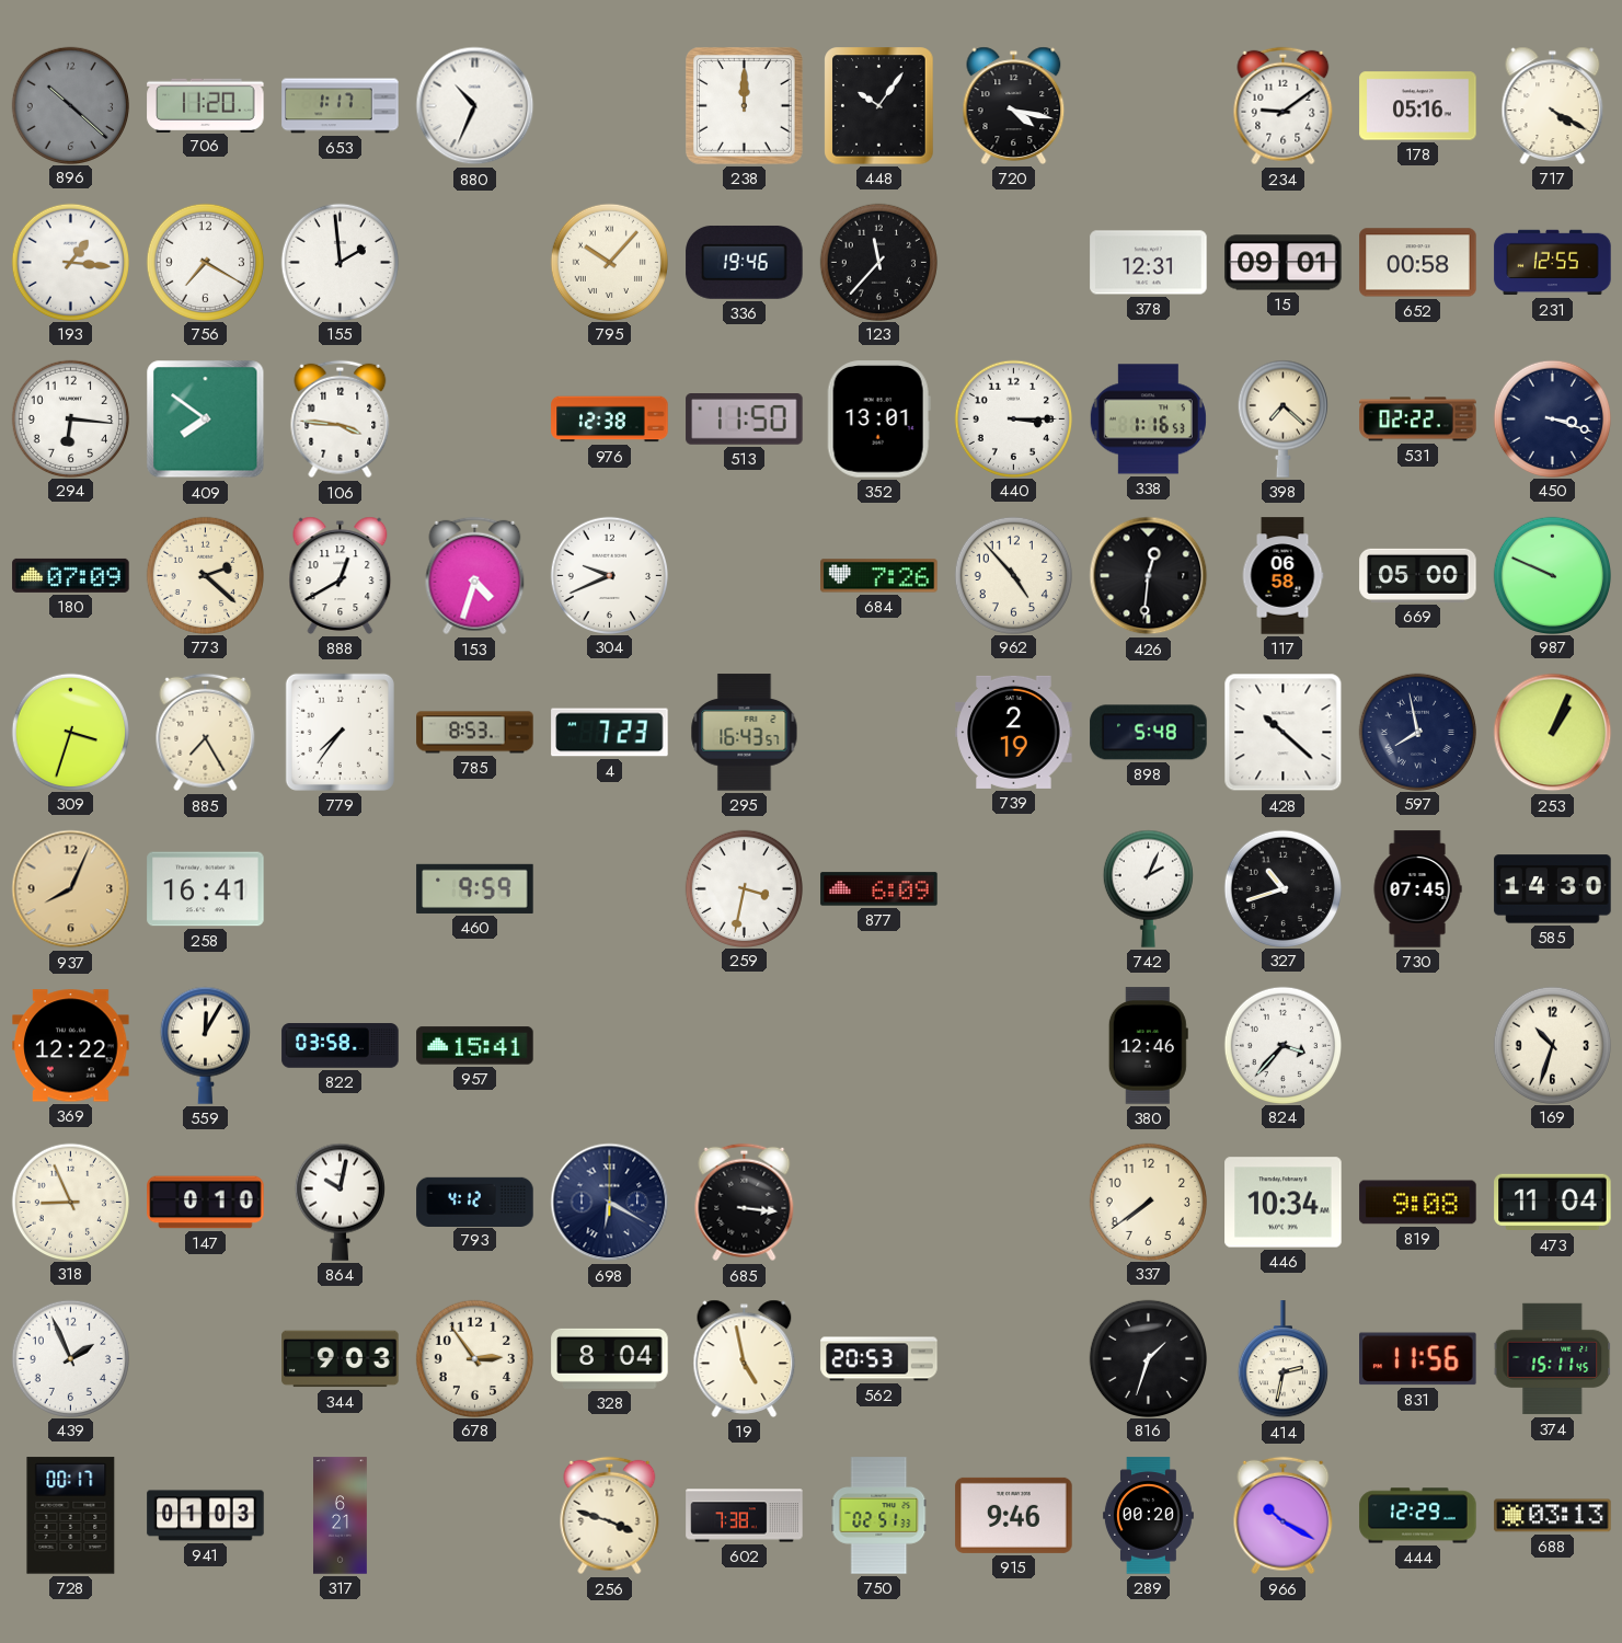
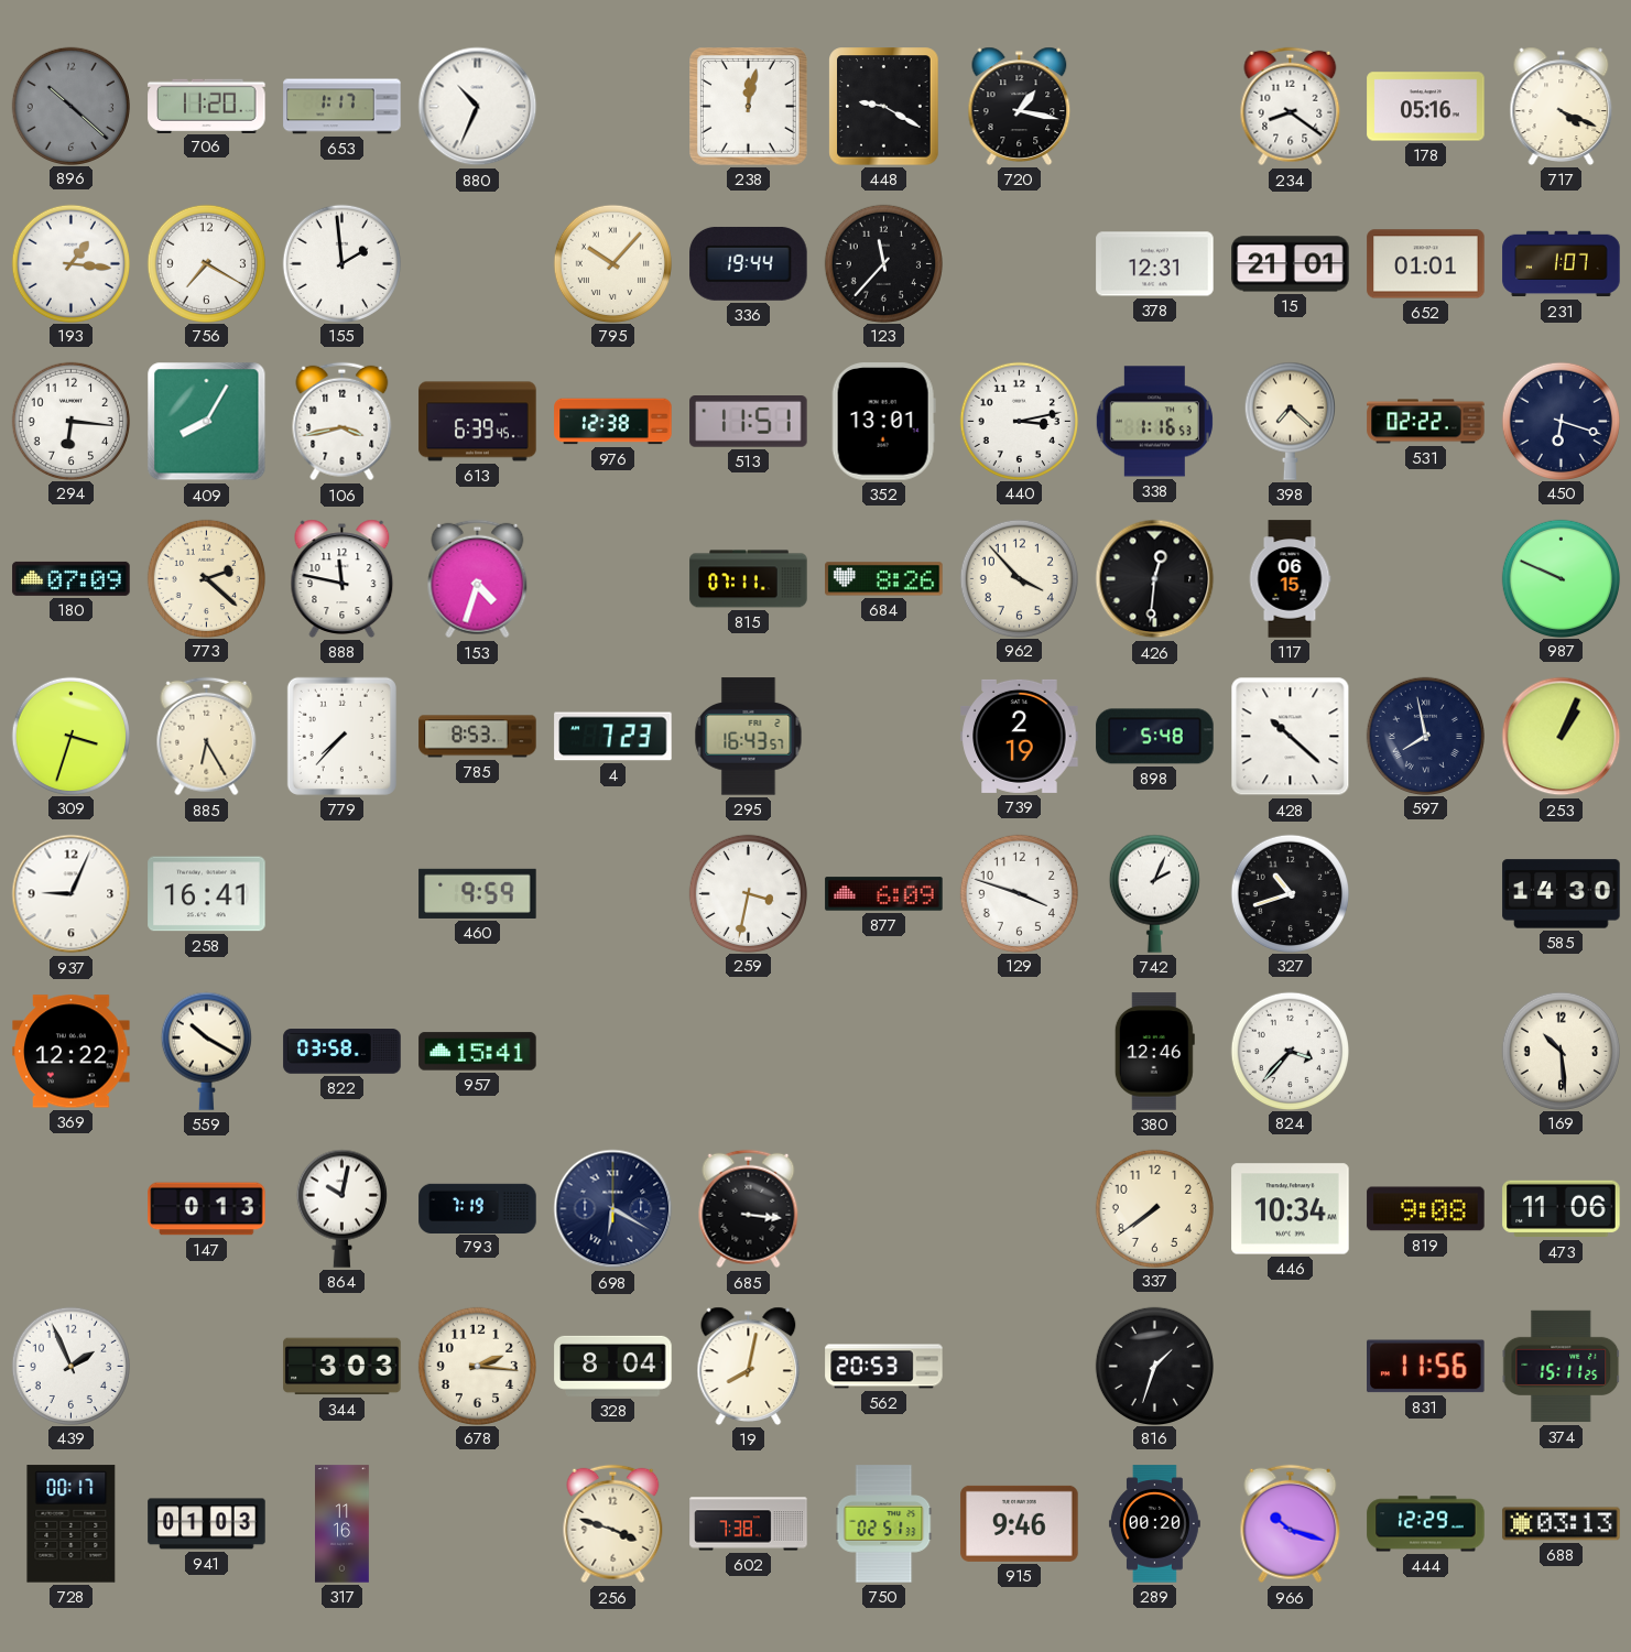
238: 12:00 -> 12:02
448: 10:06 -> 9:20
720: 4:17 -> 1:17
234: 9:09 -> 8:21
717: 4:20 -> 4:19
336: 19:46 -> 19:44
15: 09:01 -> 21:01
652: 00:58 -> 01:01
231: 12:55 -> 1:07
409: 7:51 -> 8:05
106: 3:46 -> 3:43
613: none -> 6:39
513: 11:50 -> 11:51
440: 3:15 -> 3:13
450: 3:18 -> 6:18
888: 12:40 -> 11:47
304: 9:41 -> none
815: none -> 07:11
684: 7:26 -> 8:26
962: 4:53 -> 3:53
117: 06:58 -> 06:15
669: 05:00 -> none
885: 7:25 -> 6:25
779: 7:36 -> 7:37
937: 8:04 -> 9:04
937 dial: champagne -> white
129: none -> 3:48
730: 07:45 -> none
559: 12:05 -> 10:20
169: 10:33 -> 10:29
318: 8:56 -> none
147: 0:10 -> 0:13
793: 4:12 -> 7:19
473: 11:04 -> 11:06
344: 9:03 -> 3:03
678: 2:54 -> 2:16
19: 4:58 -> 8:02
414: 2:32 -> none
374: 15:11:45 -> 15:11:25
317: 6:21 -> 11:16
966: 10:20 -> 10:18
